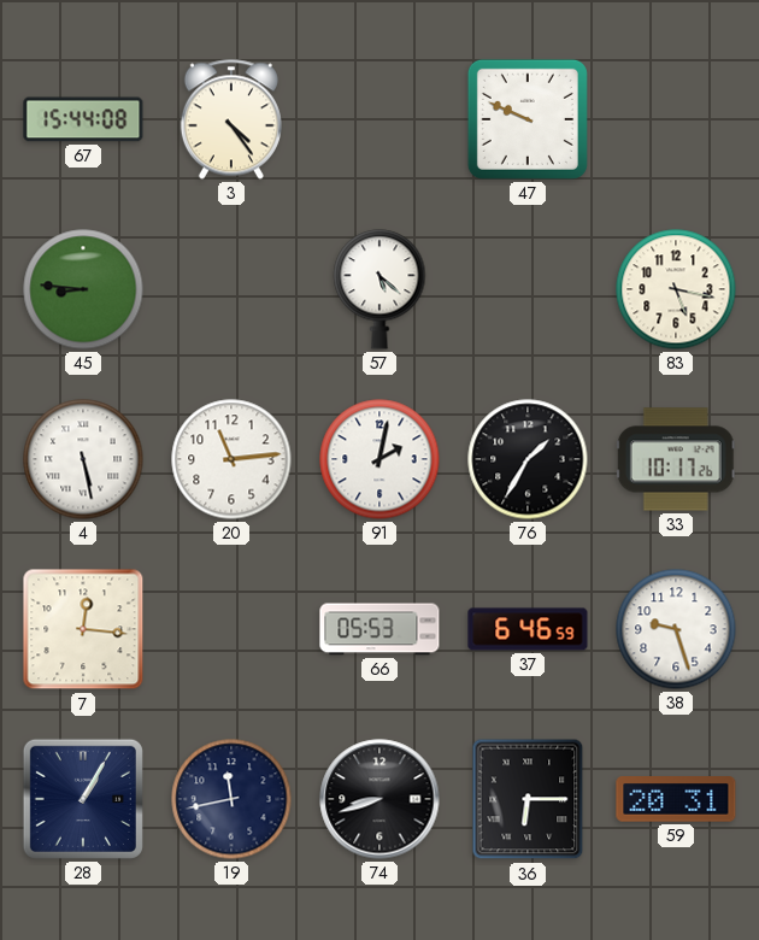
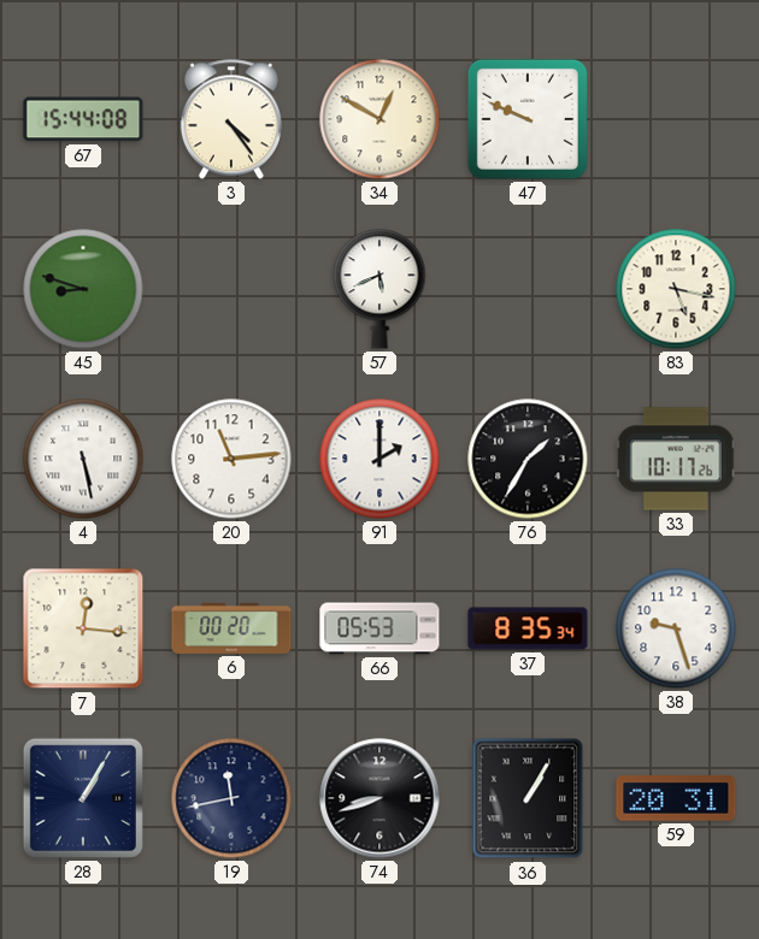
34: none -> 12:50
45: 8:46 -> 8:48
57: 5:22 -> 5:41
91: 2:02 -> 2:00
6: none -> 00:20
37: 6:46 -> 8:35
36: 6:15 -> 1:05
